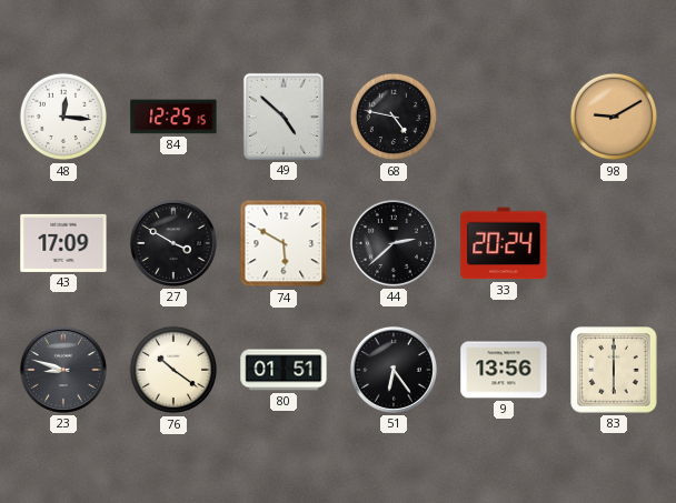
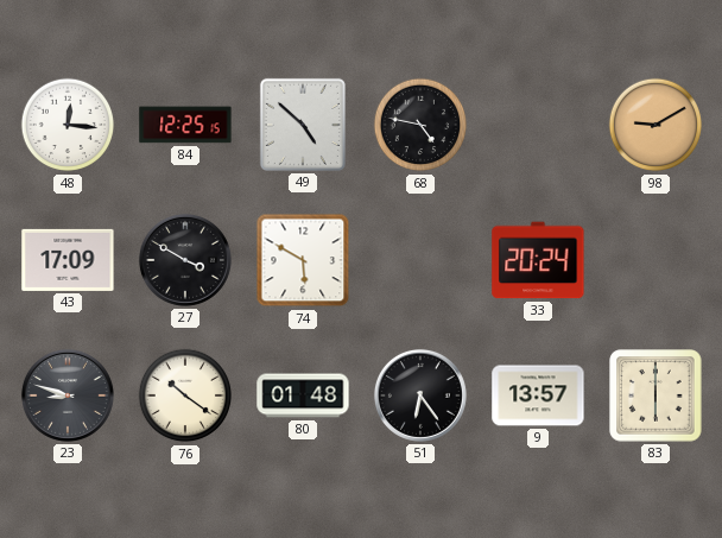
44: 2:38 -> none
80: 01:51 -> 01:48
9: 13:56 -> 13:57
